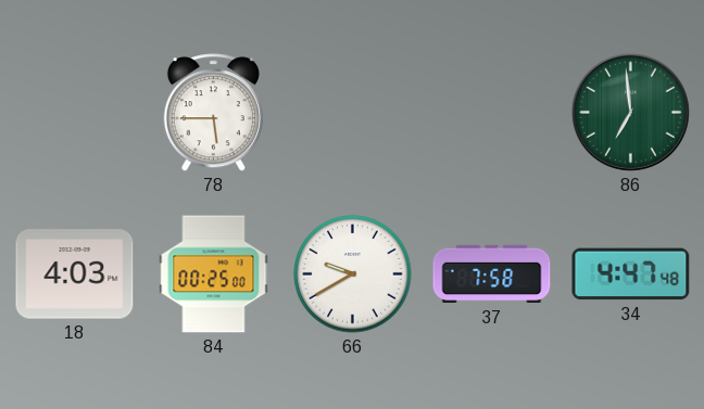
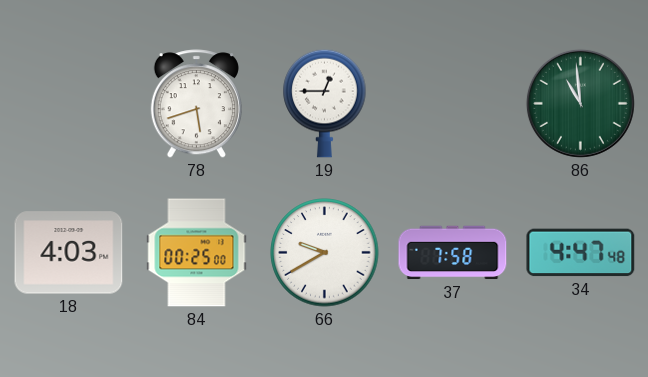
78: 5:45 -> 5:42
19: none -> 12:45
86: 6:59 -> 10:59
